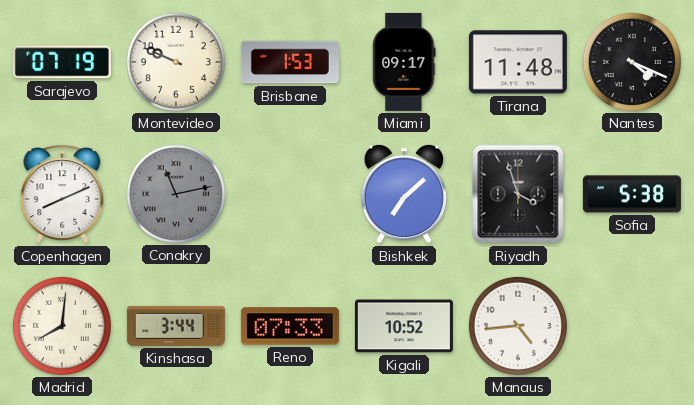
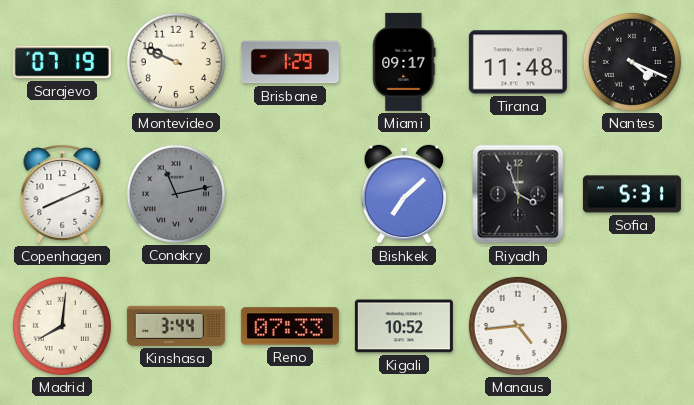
Brisbane: 1:53 -> 1:29
Sofia: 5:38 -> 5:31
